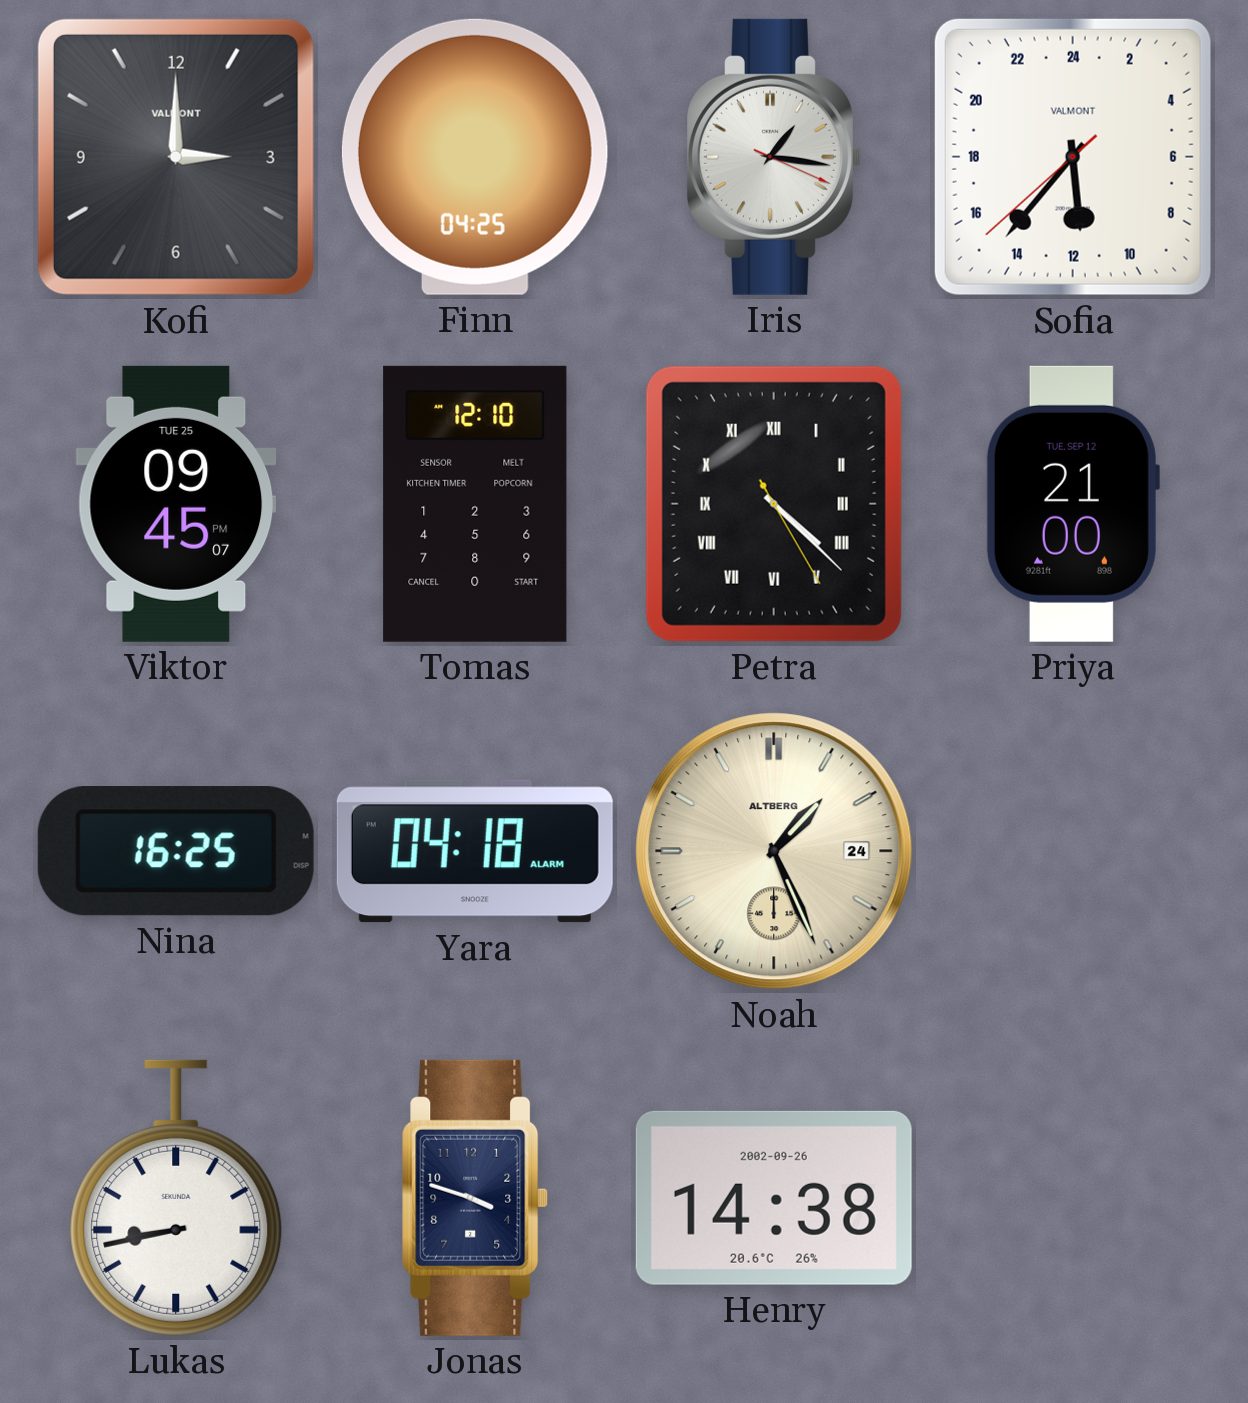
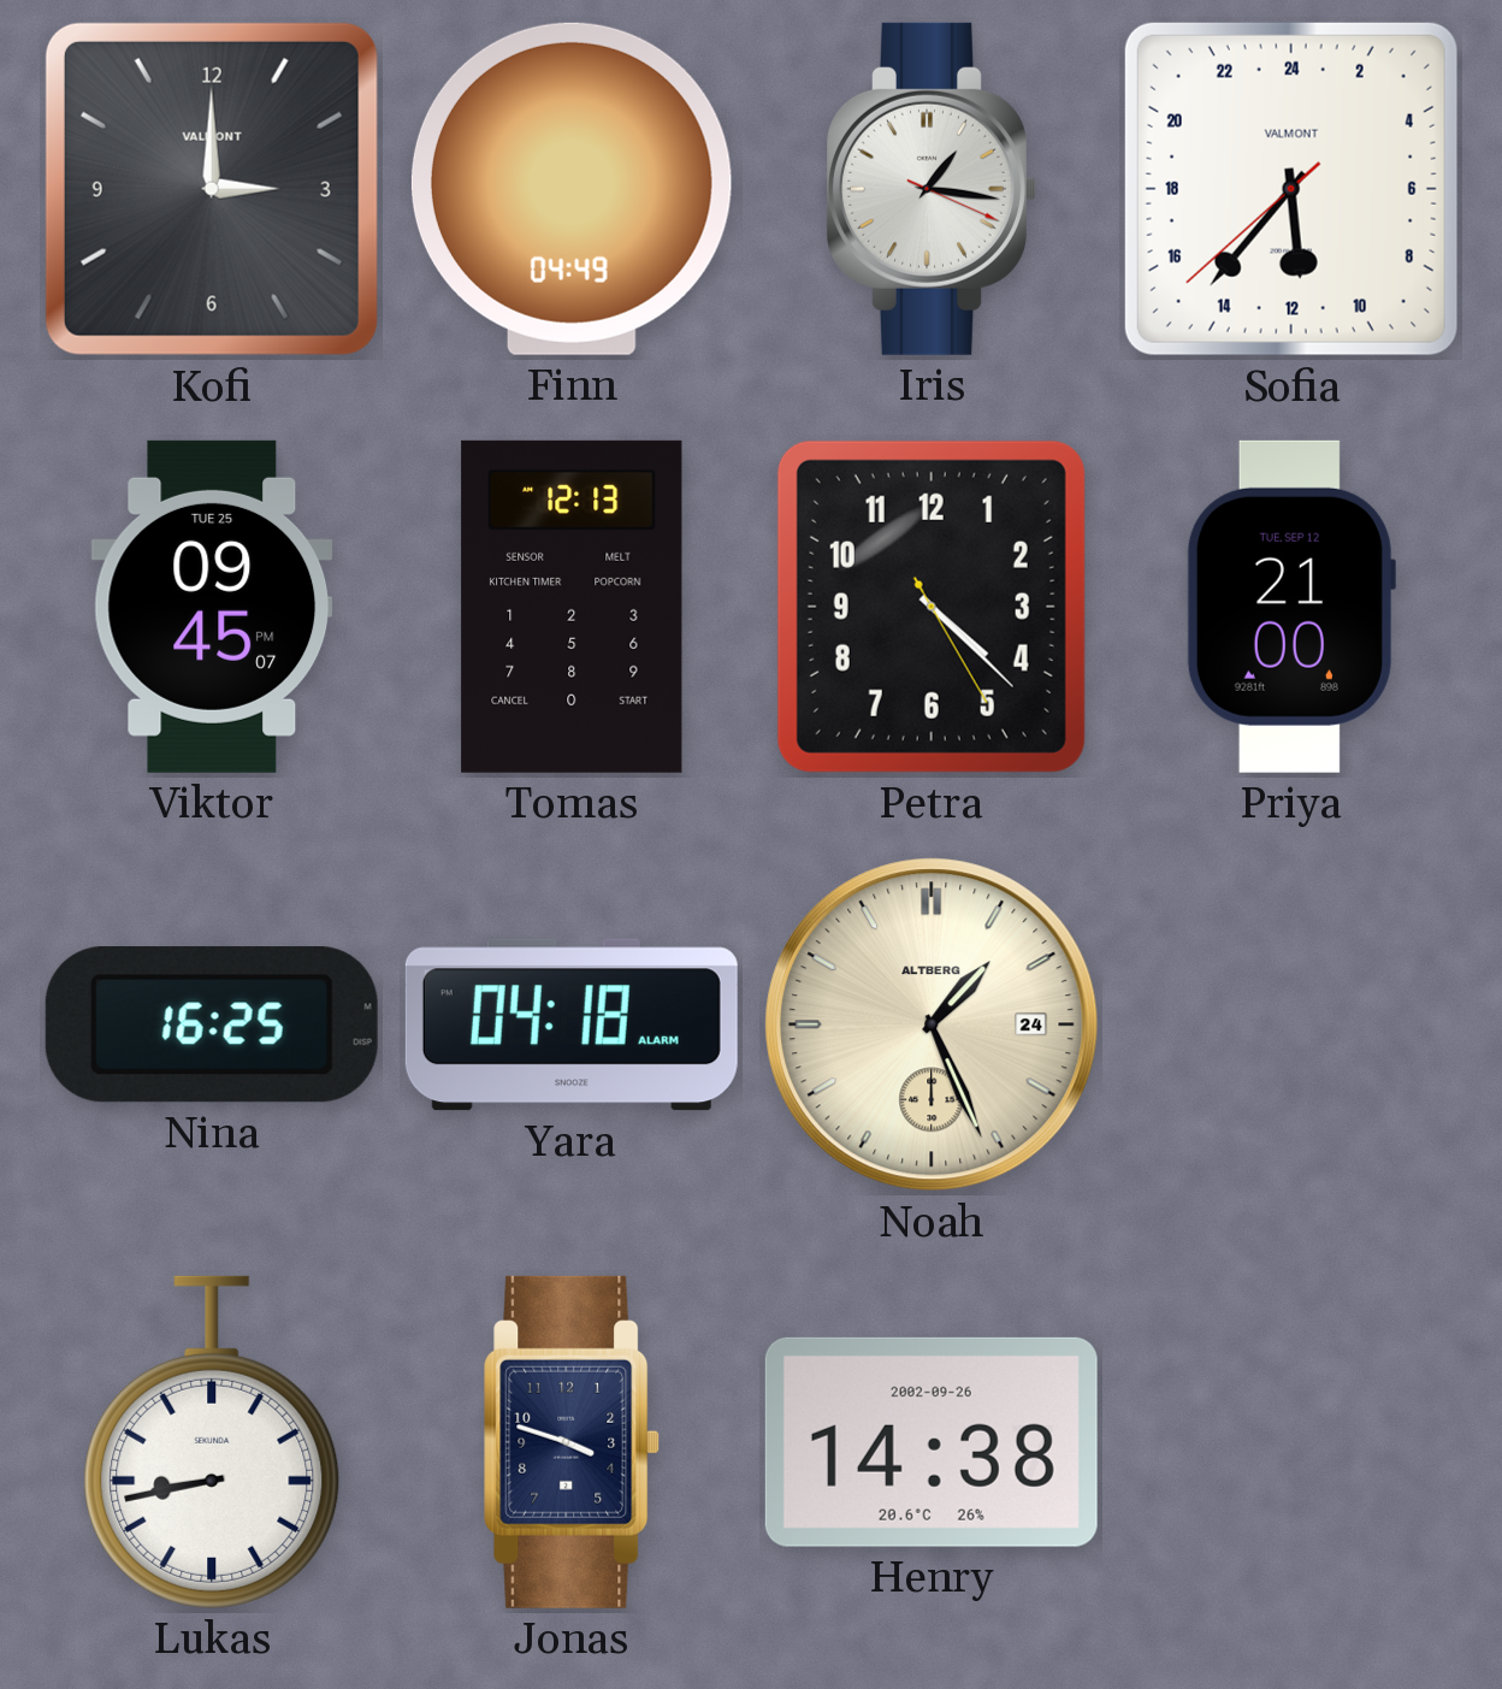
Finn: 04:25 -> 04:49
Tomas: 12:10 -> 12:13
Petra numerals: Roman -> Arabic
